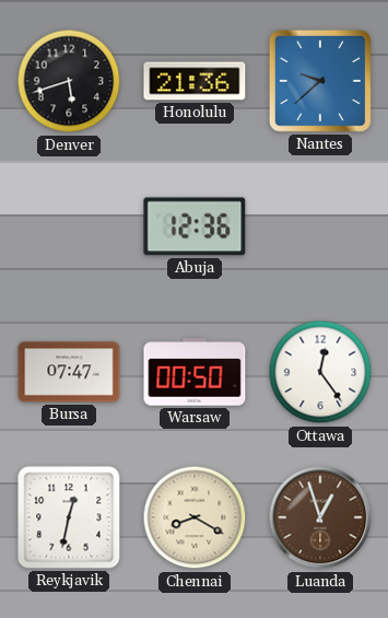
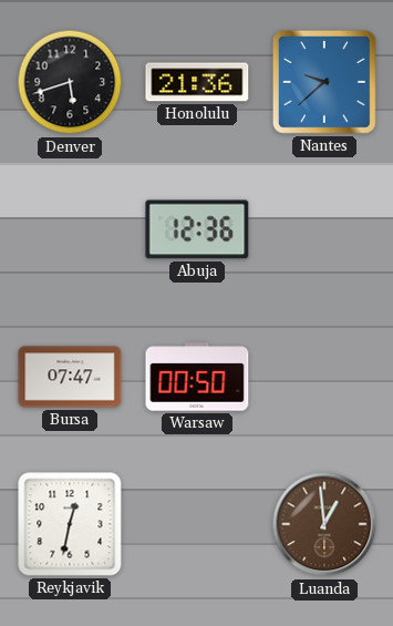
Ottawa: 12:24 -> none
Chennai: 8:20 -> none
Luanda: 12:57 -> 12:59
